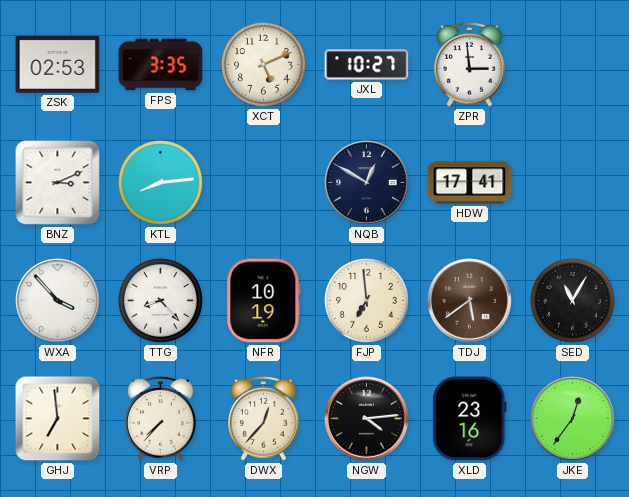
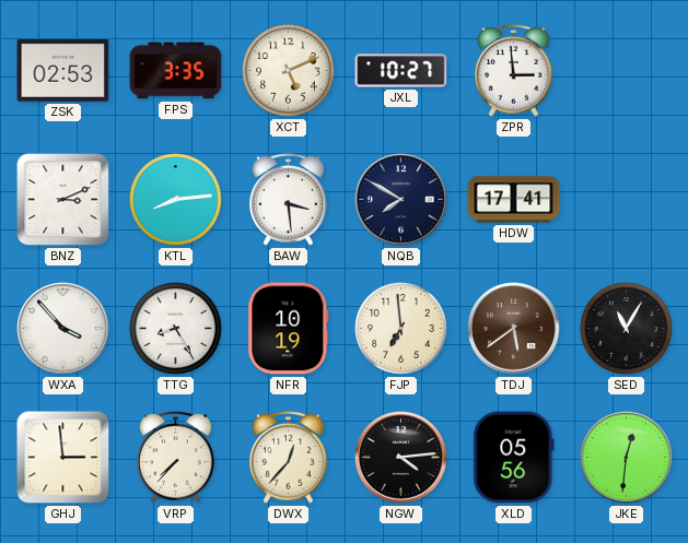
BAW: none -> 3:29
NQB: 12:50 -> 7:50
TTG: 8:23 -> 8:25
GHJ: 6:59 -> 2:59
XLD: 23:16 -> 05:56
JKE: 12:36 -> 12:31
